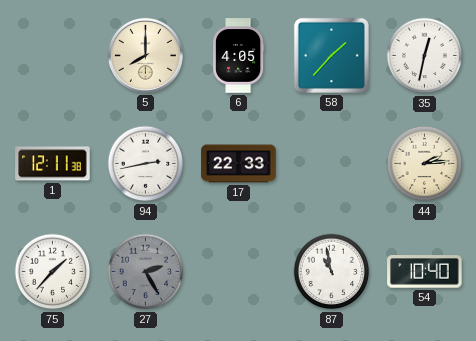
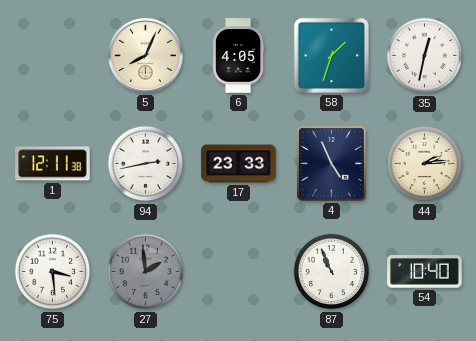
5: 8:00 -> 8:04
58: 1:37 -> 1:33
17: 22:33 -> 23:33
4: none -> 4:56
75: 1:37 -> 3:29
27: 2:25 -> 1:59
87: 10:58 -> 10:56
